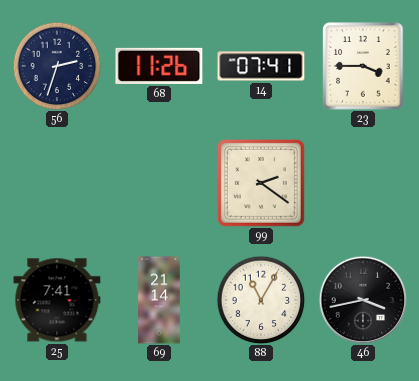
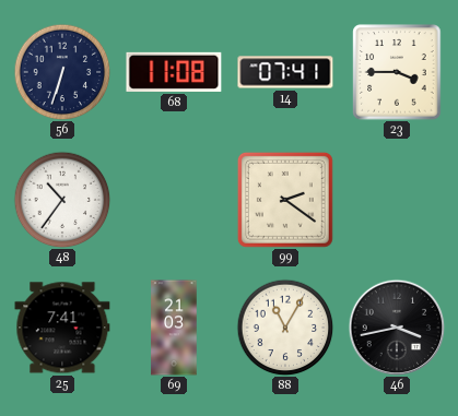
56: 2:33 -> 6:33
68: 11:26 -> 11:08
48: none -> 10:36
69: 21:14 -> 21:03
